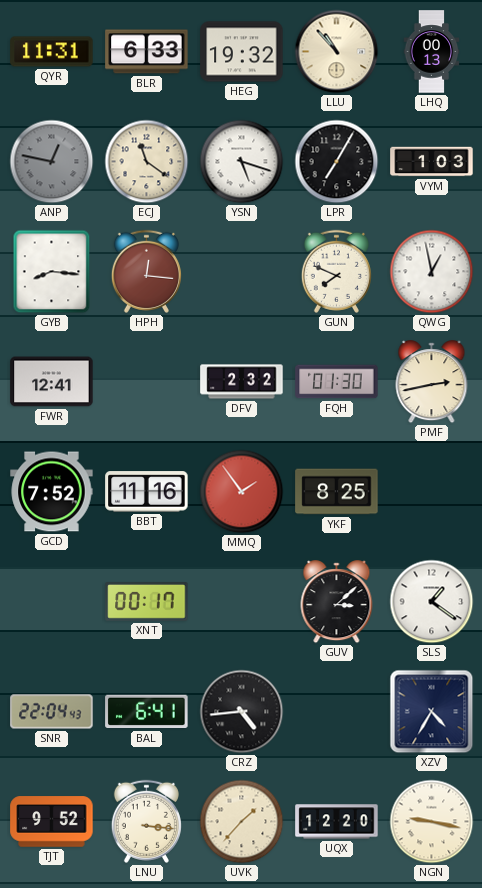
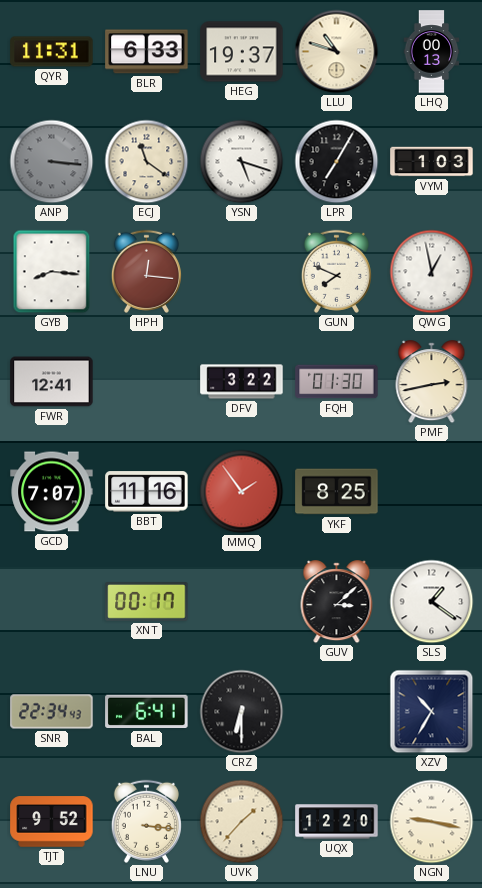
HEG: 19:32 -> 19:37
LLU: 10:53 -> 10:48
ANP: 12:47 -> 3:16
DFV: 2:32 -> 3:22
GCD: 7:52 -> 7:07
SNR: 22:04 -> 22:34
CRZ: 4:44 -> 6:30
XZV: 4:35 -> 10:35
